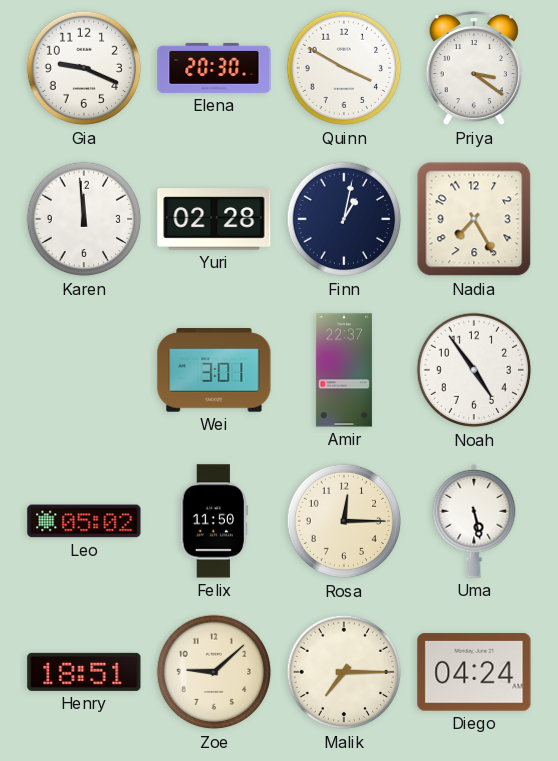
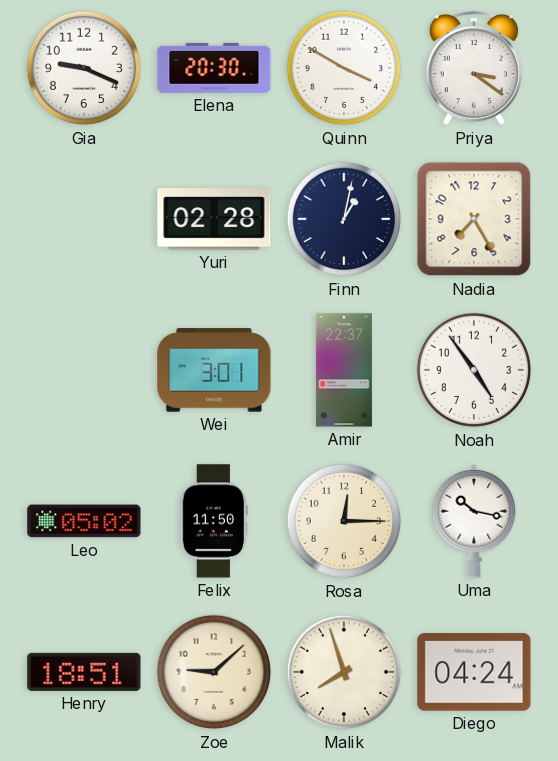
Karen: 11:59 -> none
Uma: 5:28 -> 10:17
Malik: 7:15 -> 7:57
